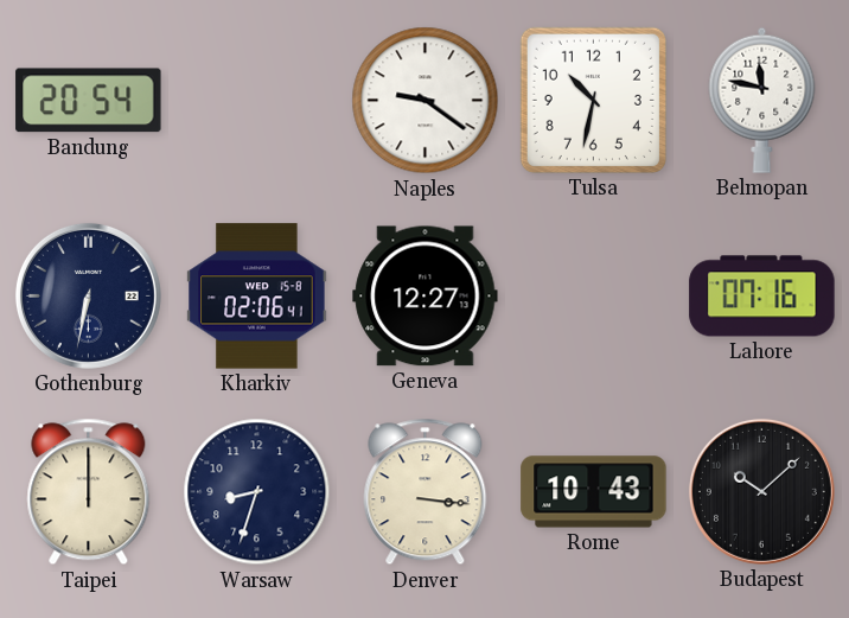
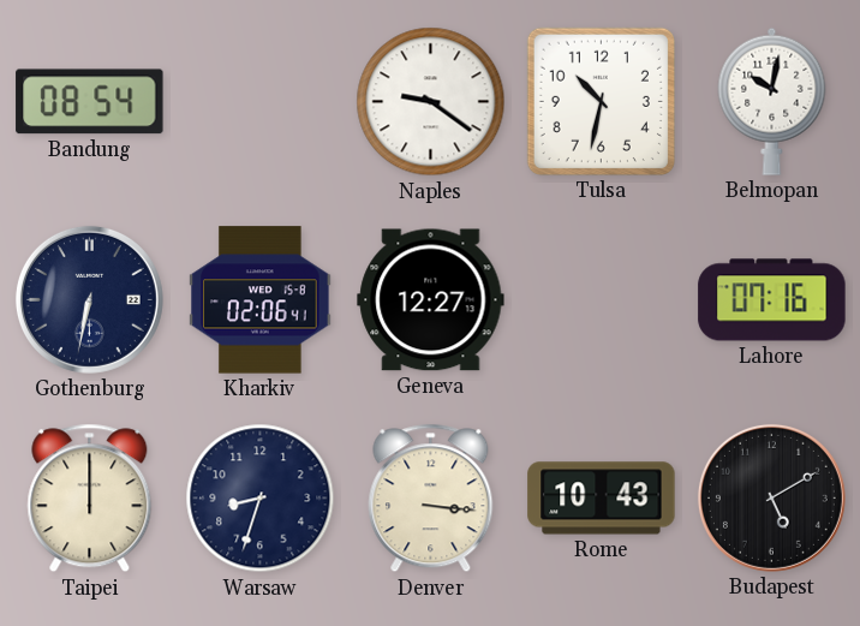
Bandung: 20:54 -> 08:54
Belmopan: 11:47 -> 10:02
Budapest: 10:08 -> 5:10
